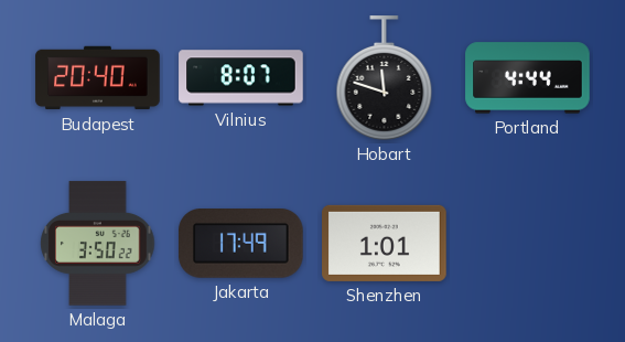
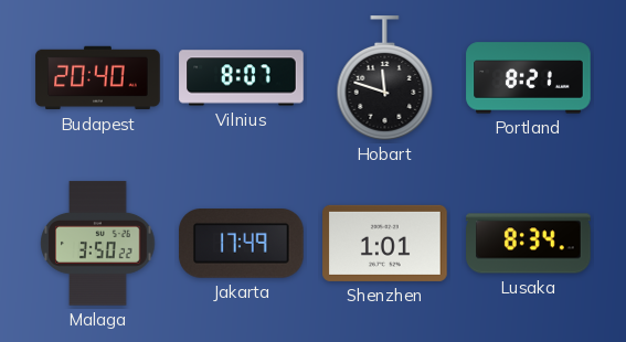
Portland: 4:44 -> 8:21
Lusaka: none -> 8:34
